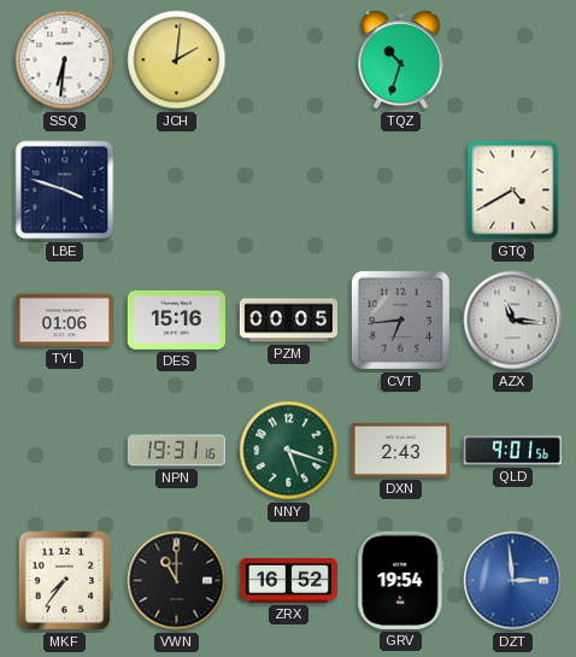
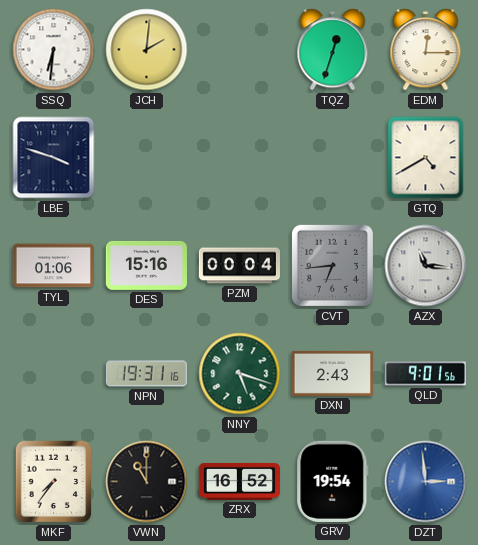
TQZ: 10:33 -> 12:33
EDM: none -> 12:15
PZM: 00:05 -> 00:04
